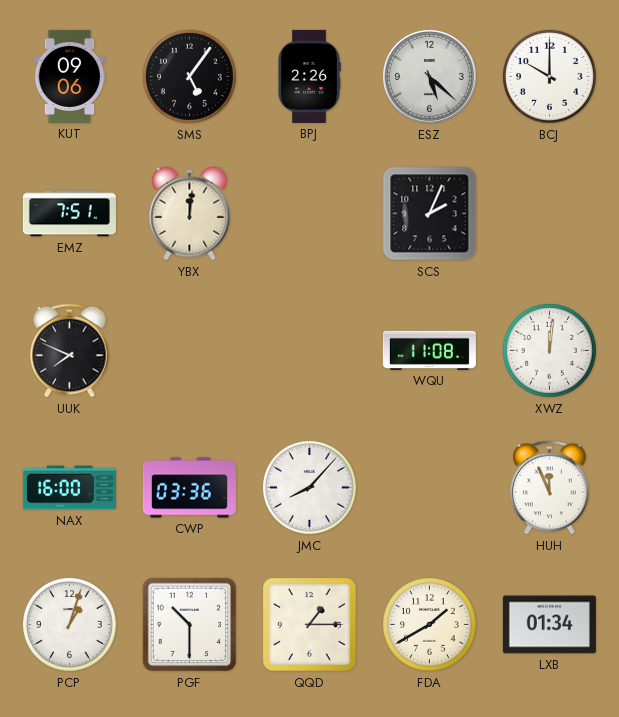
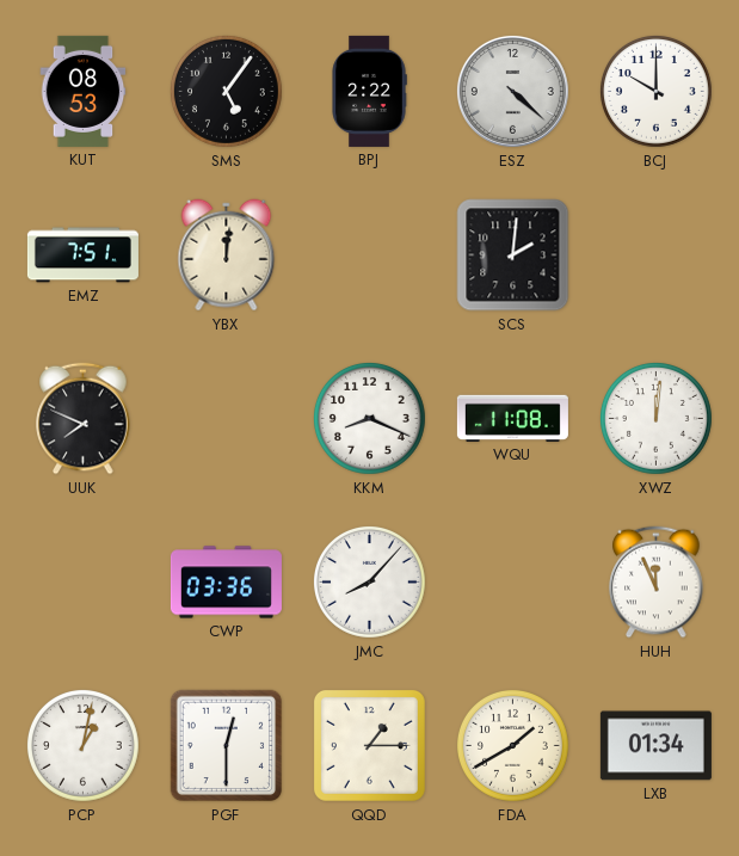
KUT: 09:06 -> 08:53
BPJ: 2:26 -> 2:22
ESZ: 5:22 -> 4:22
SCS: 2:04 -> 2:01
KKM: none -> 8:19
NAX: 16:00 -> none
PCP: 1:03 -> 1:02
PGF: 10:30 -> 12:30
